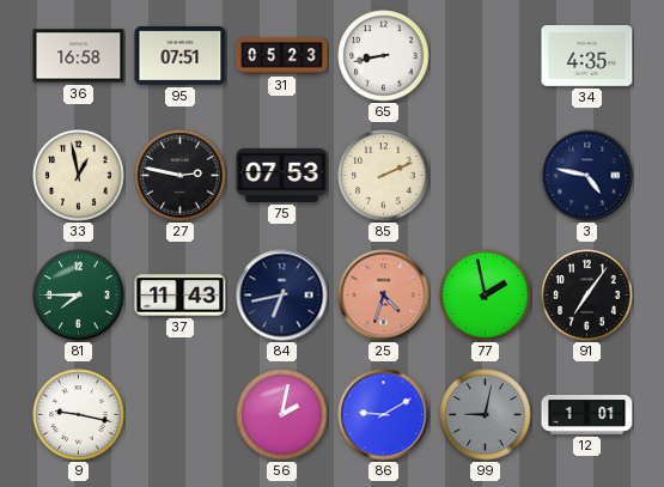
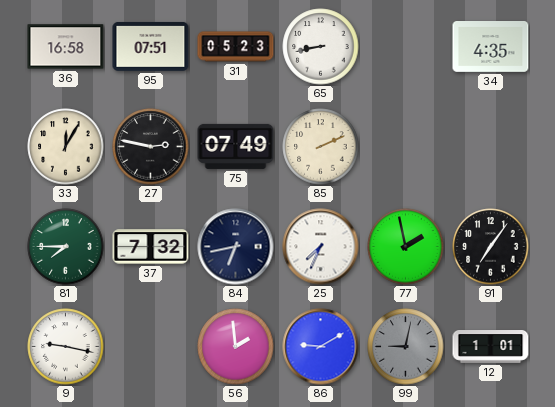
33: 12:58 -> 12:05
75: 07:53 -> 07:49
3: 4:47 -> none
37: 11:43 -> 7:32
25: 4:33 -> 7:34
25 dial: salmon -> white
56: 2:02 -> 1:59
